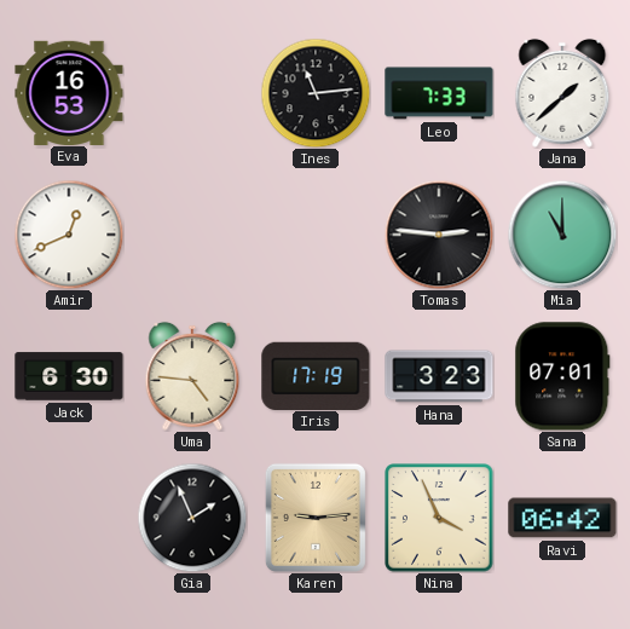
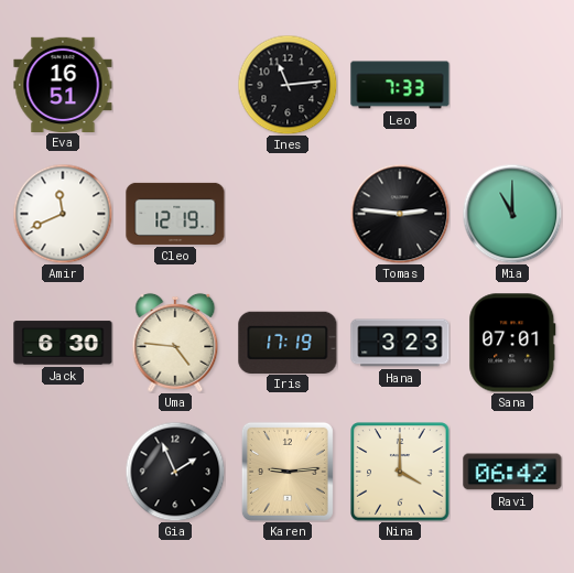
Eva: 16:53 -> 16:51
Jana: 1:38 -> none
Amir: 12:41 -> 11:41
Cleo: none -> 12:19
Nina: 3:56 -> 4:00
